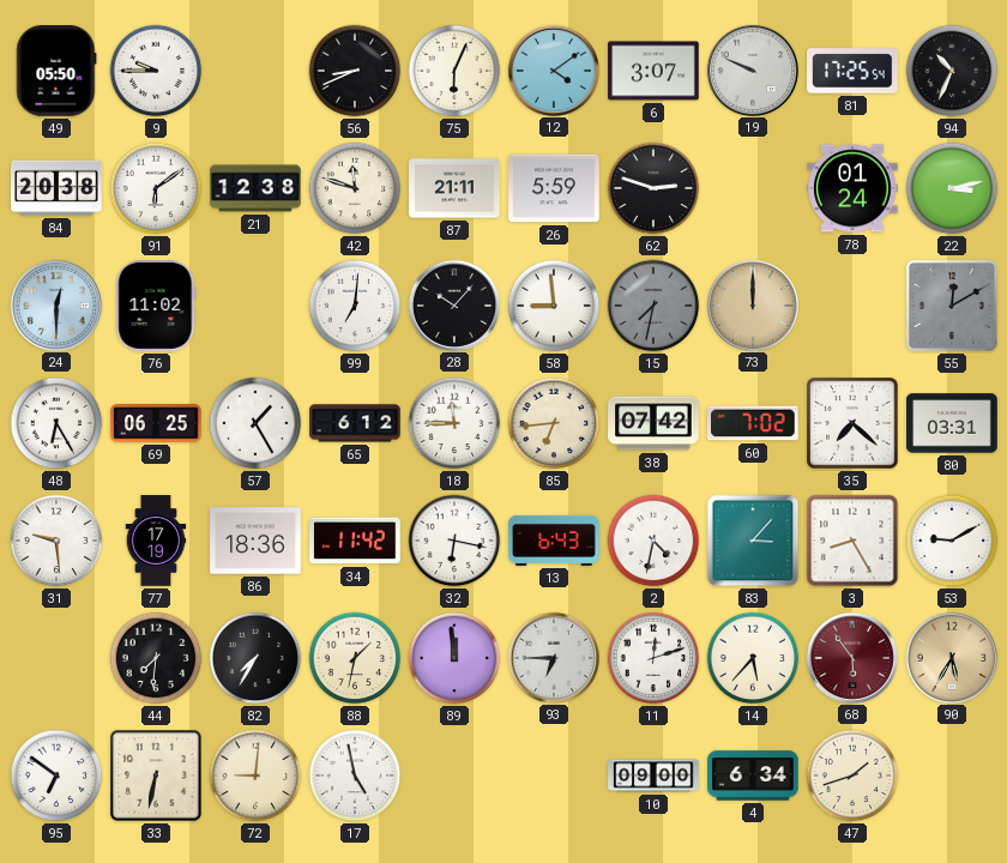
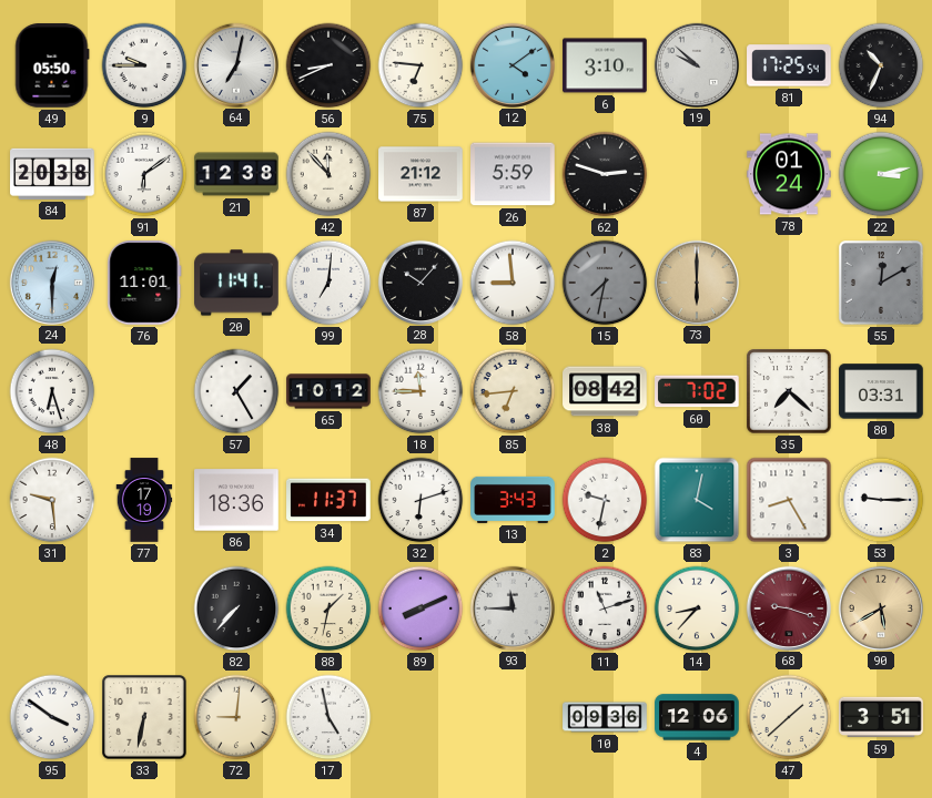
64: none -> 7:02
75: 6:04 -> 6:46
6: 3:07 -> 3:10
19: 9:49 -> 9:52
42: 11:48 -> 11:53
87: 21:11 -> 21:12
76: 11:02 -> 11:01
20: none -> 11:41
73: 12:00 -> 6:00
48: 6:25 -> 6:27
69: 06:25 -> none
65: 6:12 -> 10:12
38: 07:42 -> 08:42
34: 11:42 -> 11:37
32: 6:17 -> 6:12
13: 6:43 -> 3:43
2: 4:32 -> 9:32
83: 3:07 -> 4:02
53: 9:10 -> 9:15
44: 7:31 -> none
82: 7:35 -> 7:37
89: 11:59 -> 8:11
93: 6:45 -> 11:45
11: 12:12 -> 11:12
14: 5:37 -> 8:37
68: 5:54 -> 9:18
90: 5:35 -> 5:40
95: 6:51 -> 3:51
10: 09:00 -> 09:36
4: 6:34 -> 12:06
47: 1:42 -> 1:38
59: none -> 3:51
